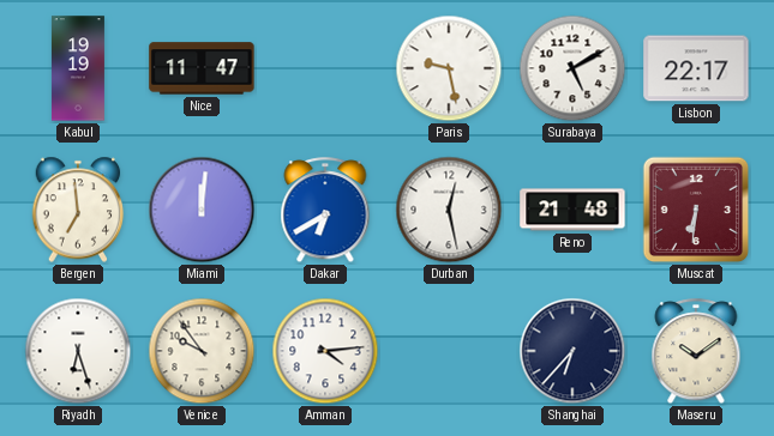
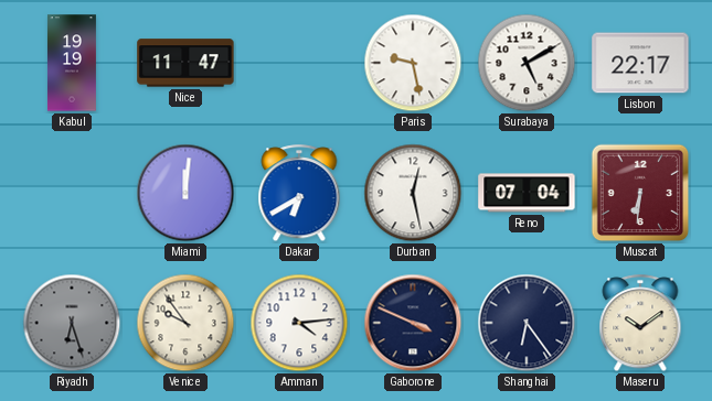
Bergen: 6:59 -> none
Reno: 21:48 -> 07:04
Riyadh dial: white -> grey
Gaborone: none -> 3:49
Shanghai: 6:37 -> 6:24
